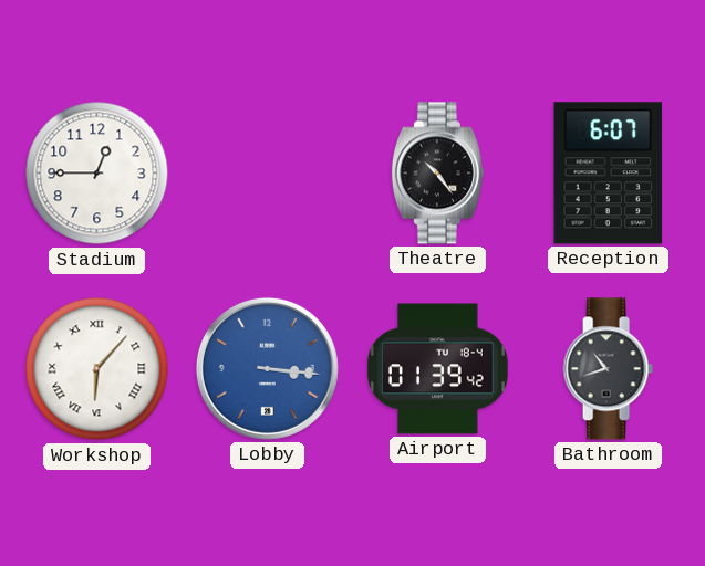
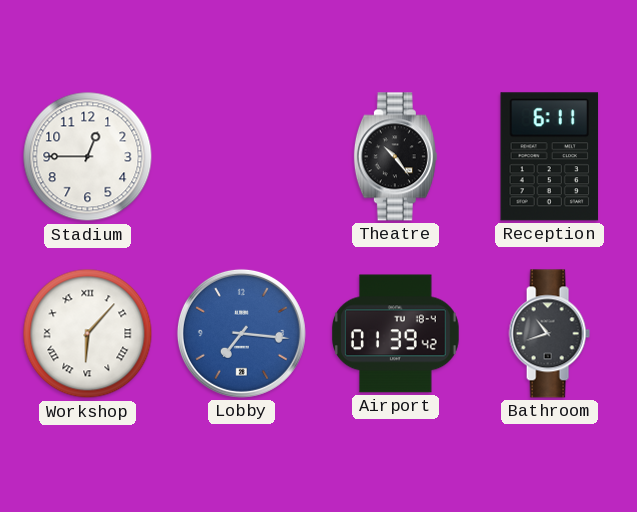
Reception: 6:07 -> 6:11
Lobby: 3:16 -> 7:16
